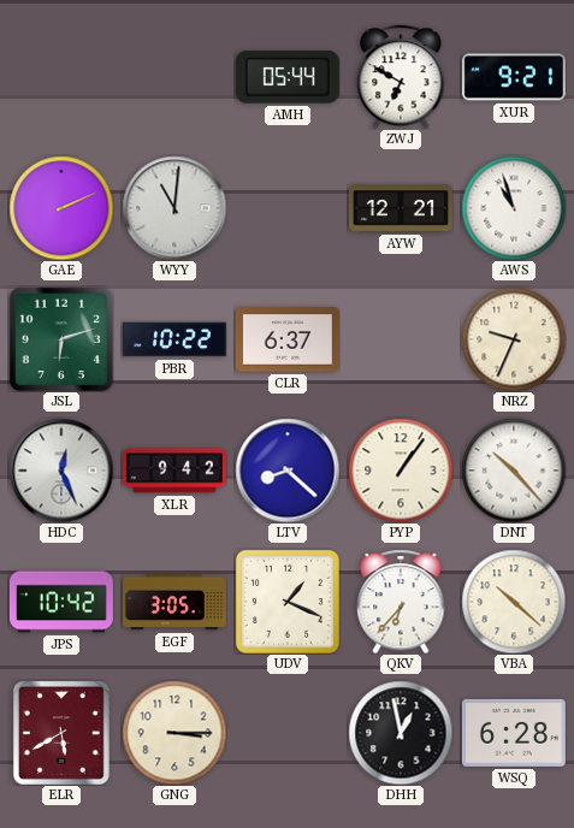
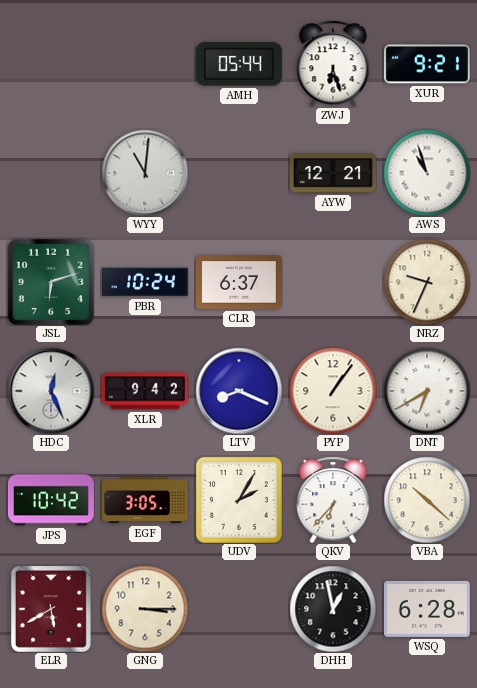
ZWJ: 6:50 -> 6:27
GAE: 2:11 -> none
PBR: 10:22 -> 10:24
LTV: 8:22 -> 8:19
DNT: 10:23 -> 6:40
UDV: 1:19 -> 2:05
